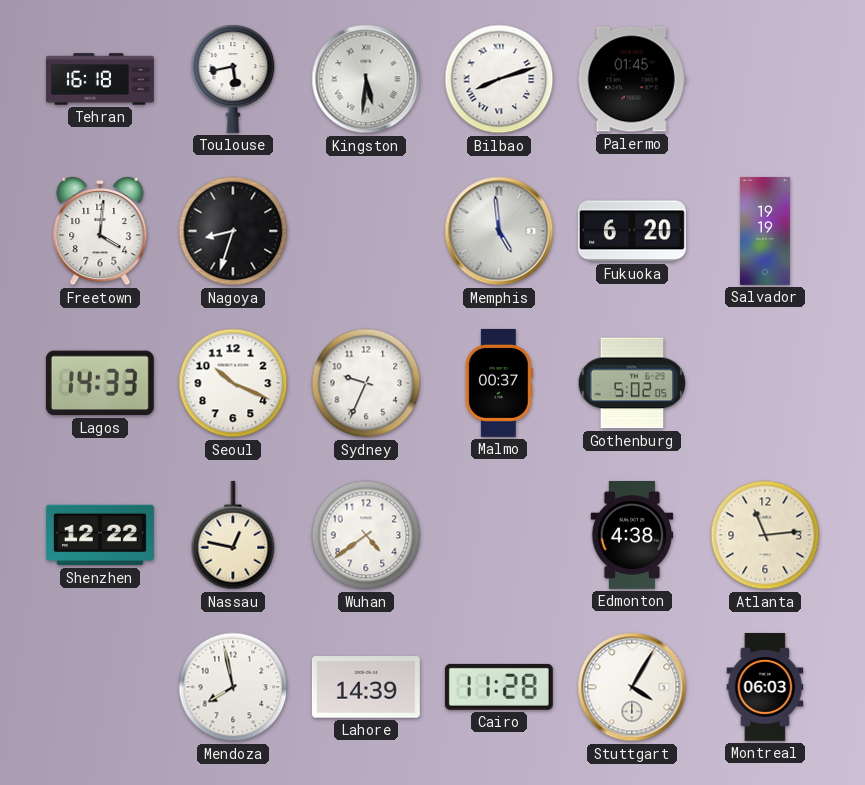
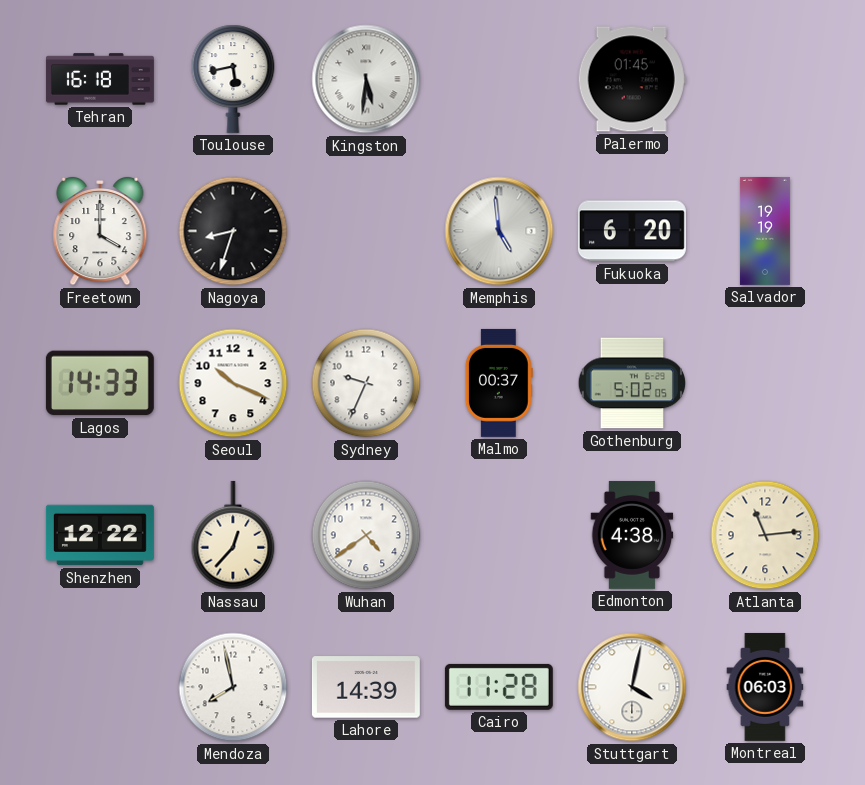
Bilbao: 8:12 -> none
Freetown: 4:01 -> 4:00
Nassau: 12:47 -> 12:37
Stuttgart: 4:05 -> 4:02
